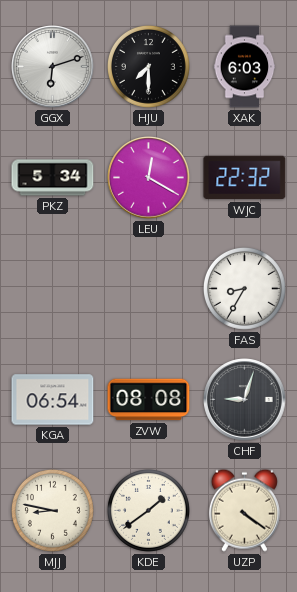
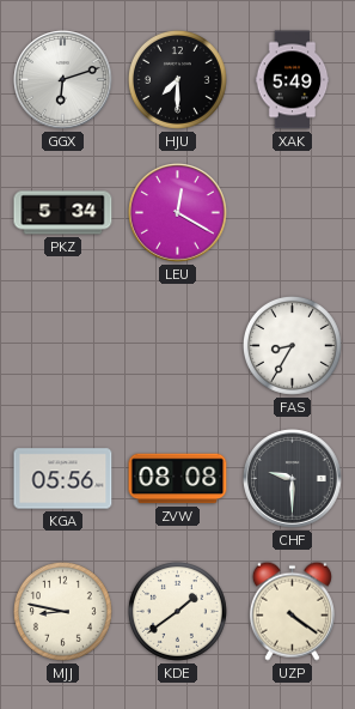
XAK: 6:03 -> 5:49
WJC: 22:32 -> none
KGA: 06:54 -> 05:56
CHF: 9:03 -> 9:30
